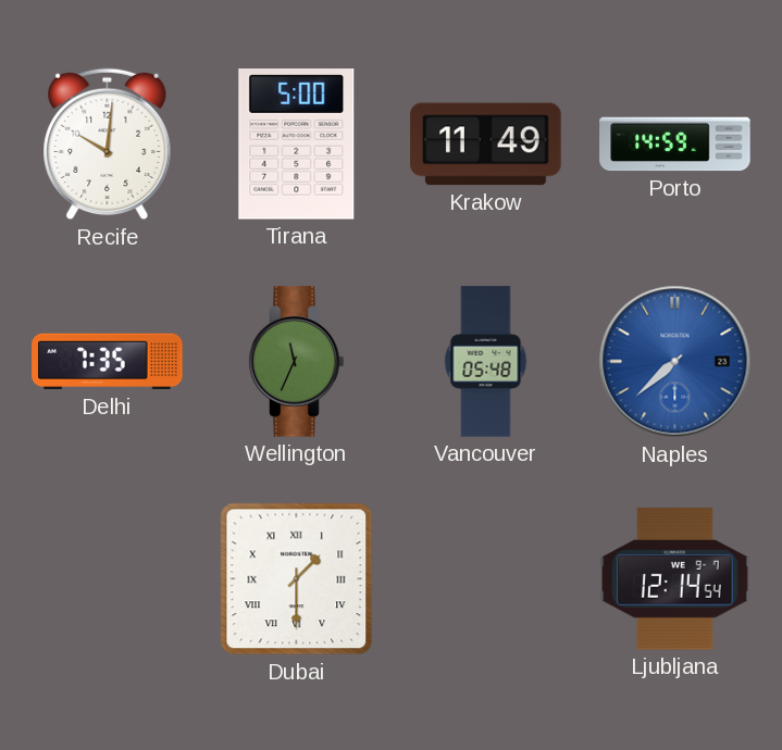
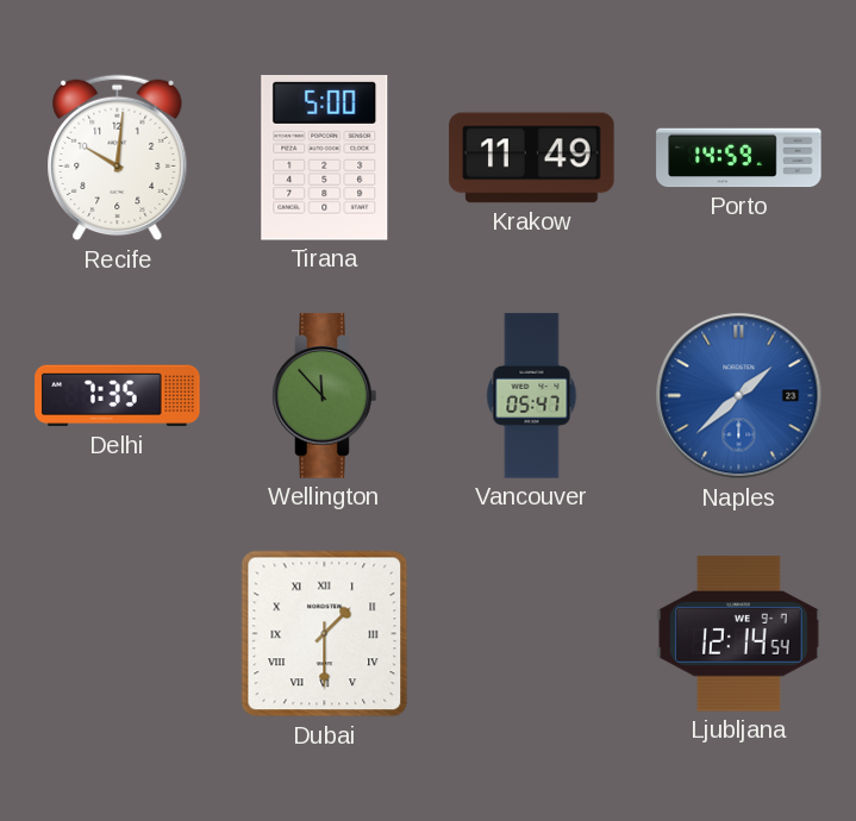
Wellington: 11:34 -> 11:53
Vancouver: 05:48 -> 05:47
Naples: 7:38 -> 1:38
